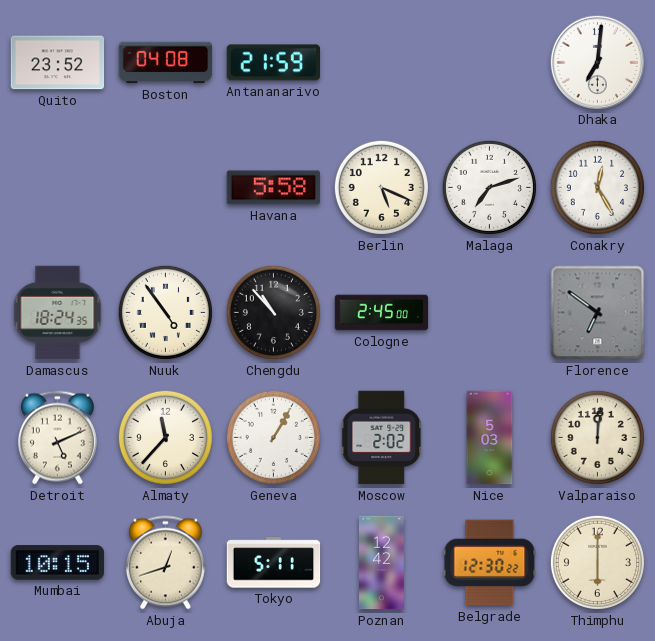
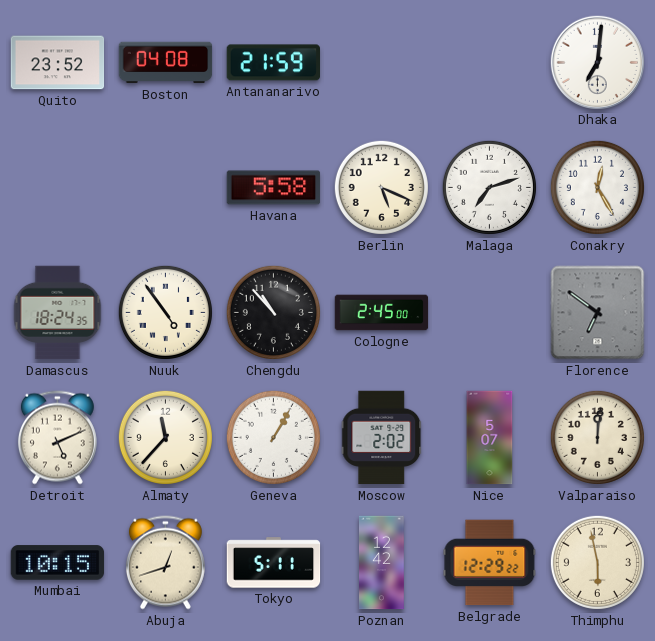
Nice: 5:03 -> 5:07
Belgrade: 12:30 -> 12:29
Thimphu: 6:00 -> 5:58
